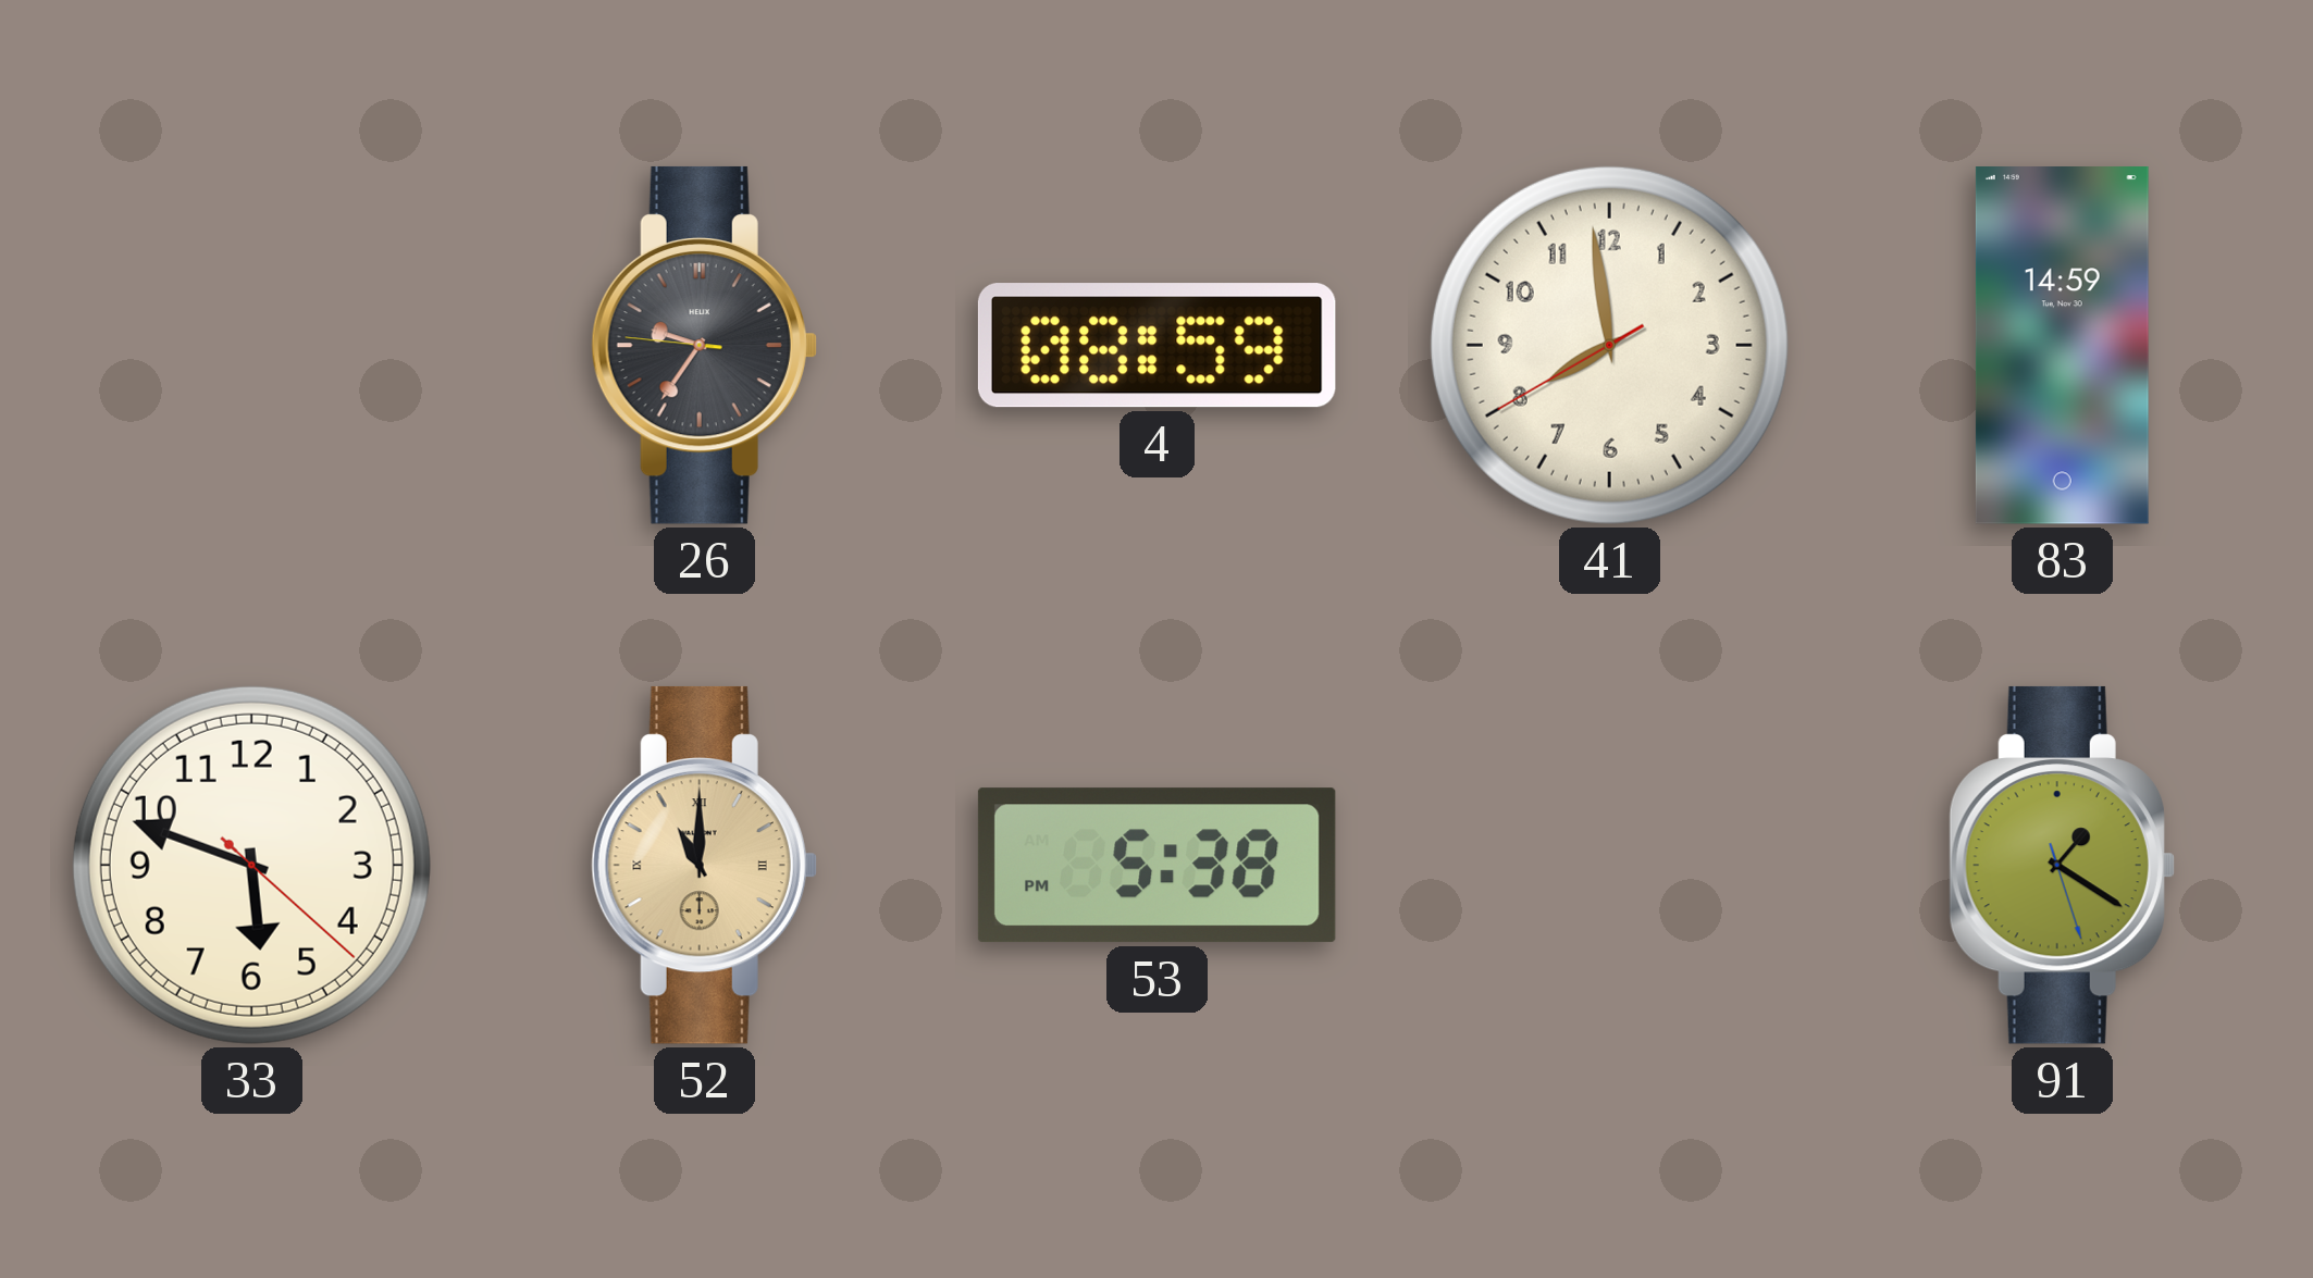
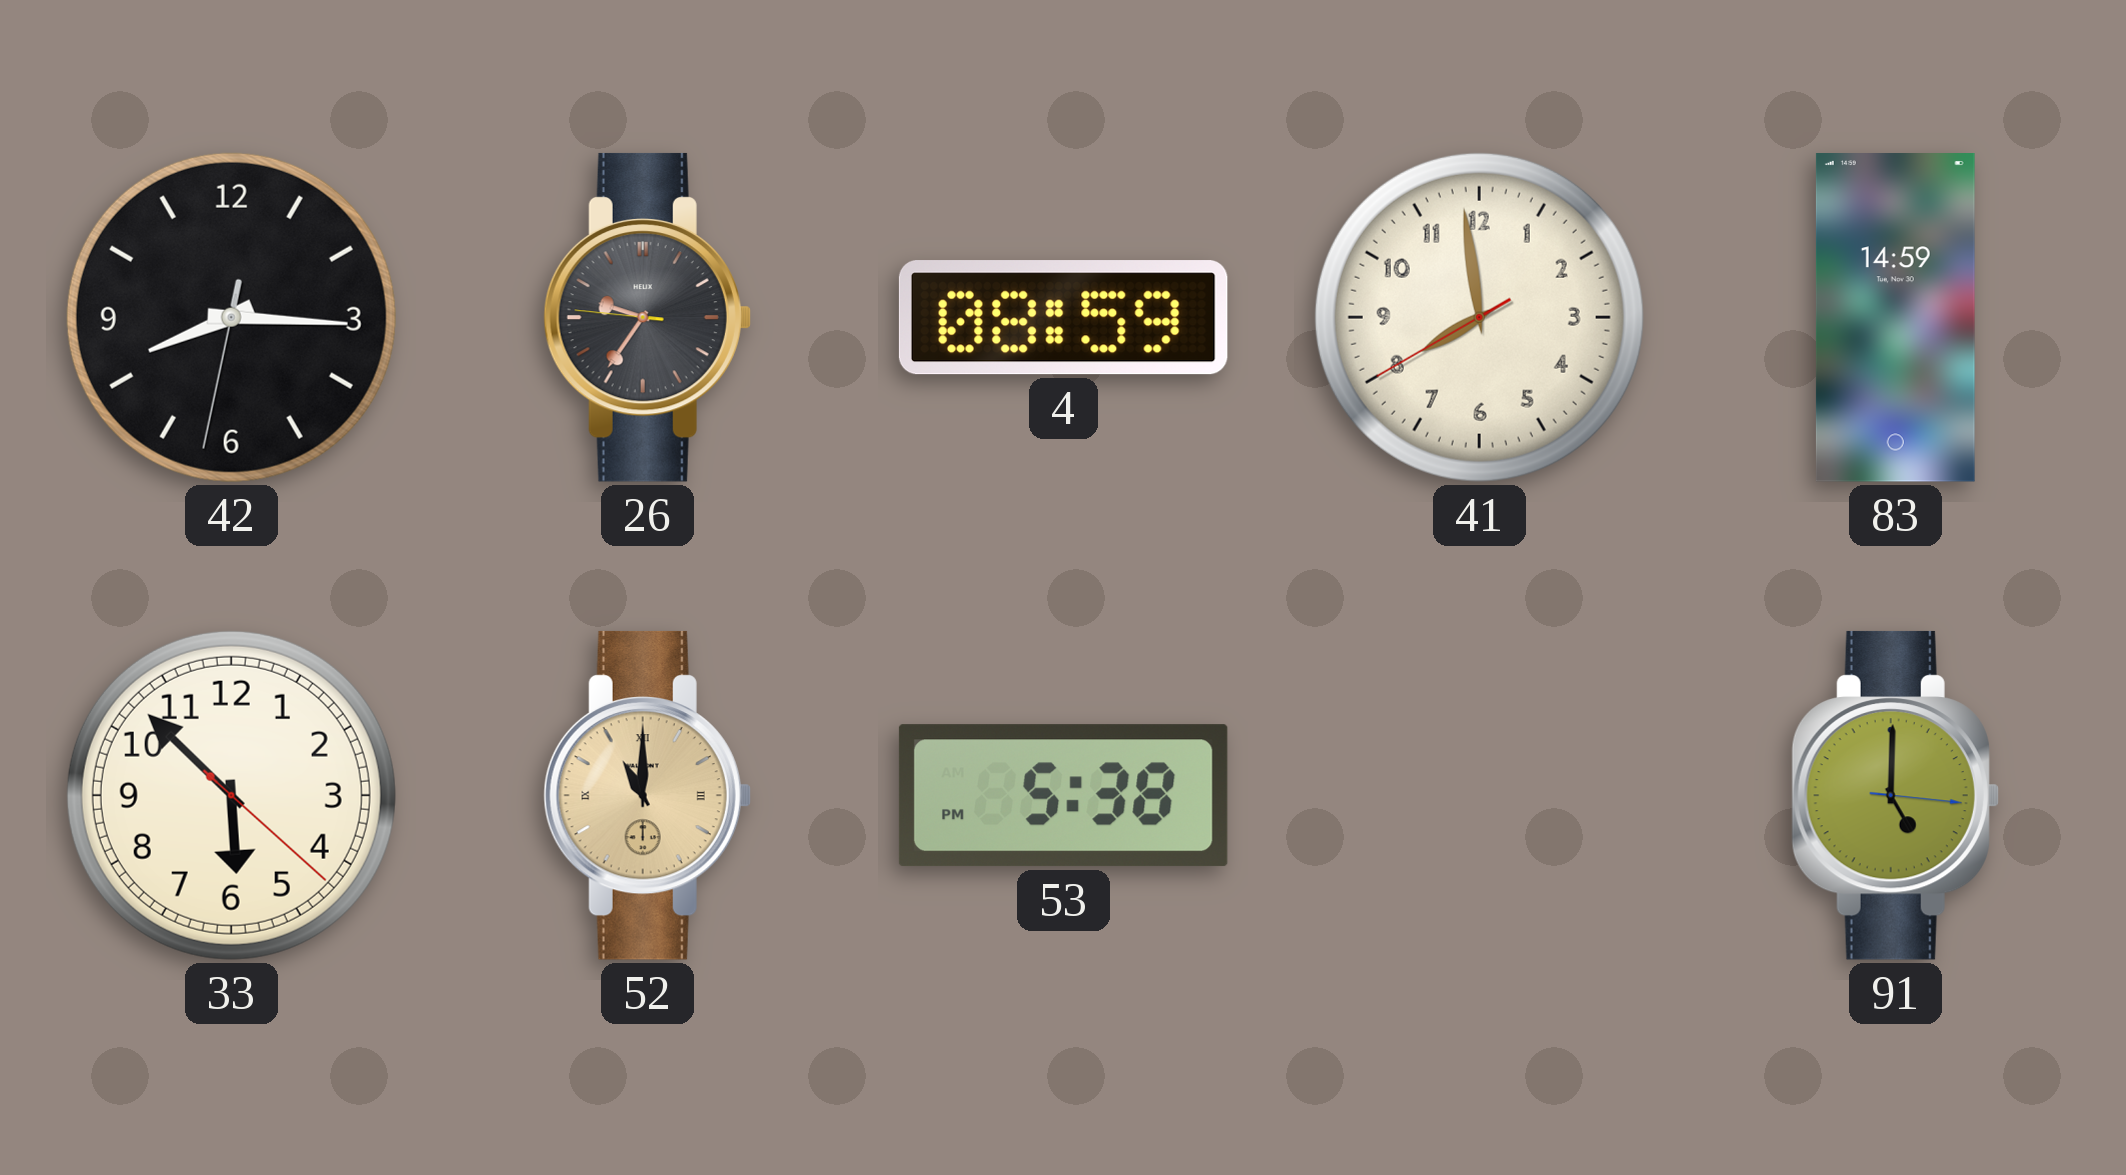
42: none -> 8:15
33: 5:48 -> 5:52
91: 1:20 -> 5:00
